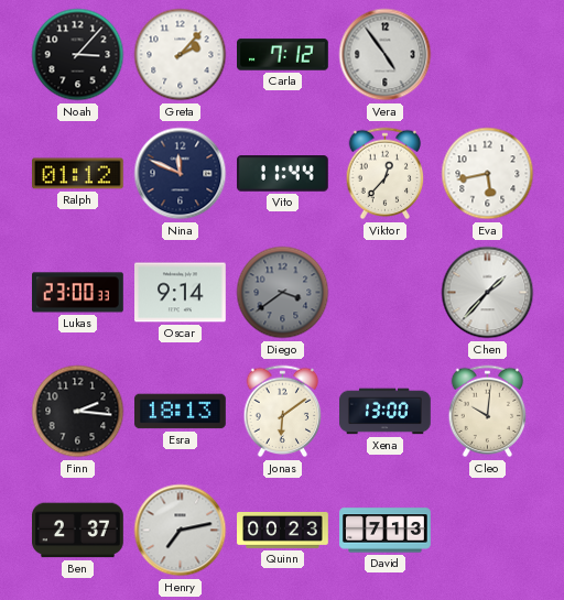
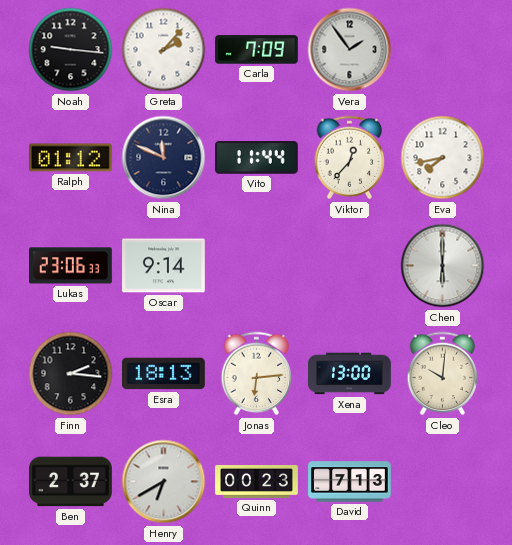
Noah: 3:07 -> 9:16
Carla: 7:12 -> 7:09
Vera: 4:54 -> 1:54
Eva: 5:43 -> 7:43
Lukas: 23:00 -> 23:06
Diego: 3:39 -> none
Chen: 1:37 -> 6:00
Jonas: 6:09 -> 6:14
Henry: 7:13 -> 6:40
